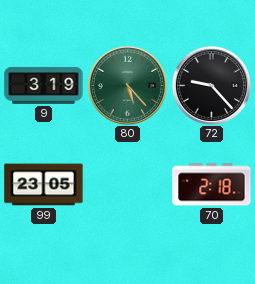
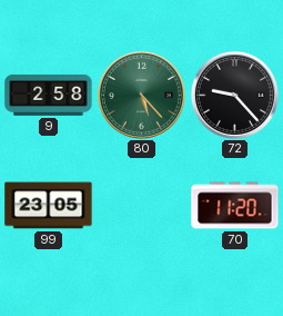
9: 3:19 -> 2:58
70: 2:18 -> 11:20
